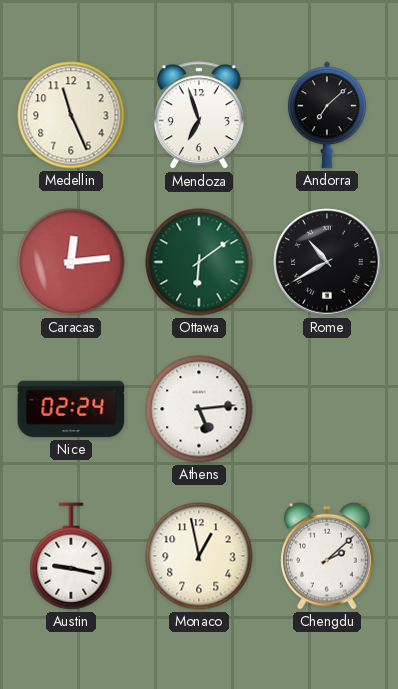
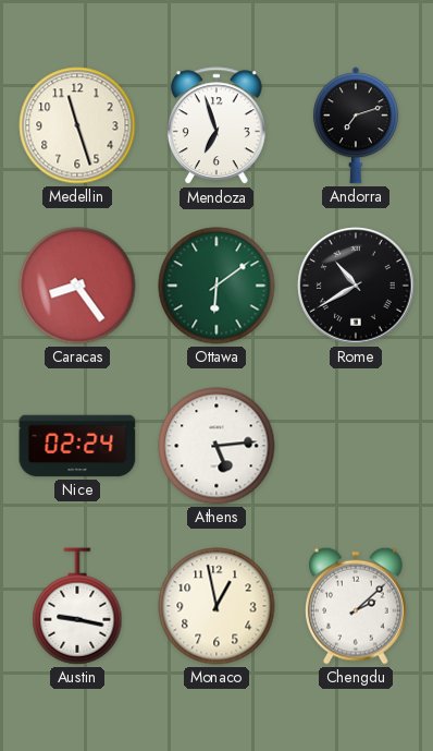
Medellin: 11:26 -> 11:27
Andorra: 7:08 -> 7:12
Caracas: 12:14 -> 8:24
